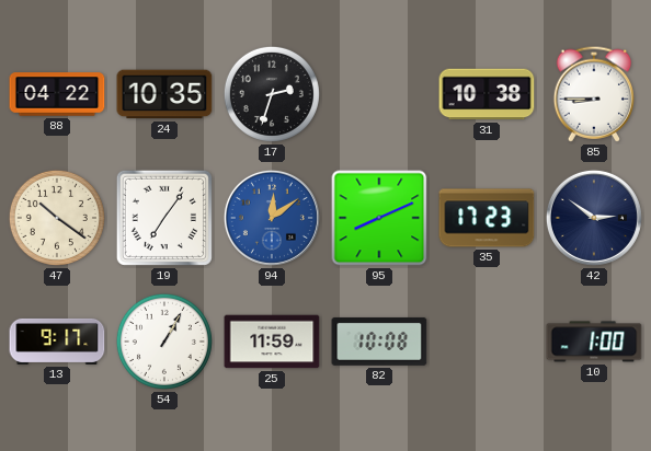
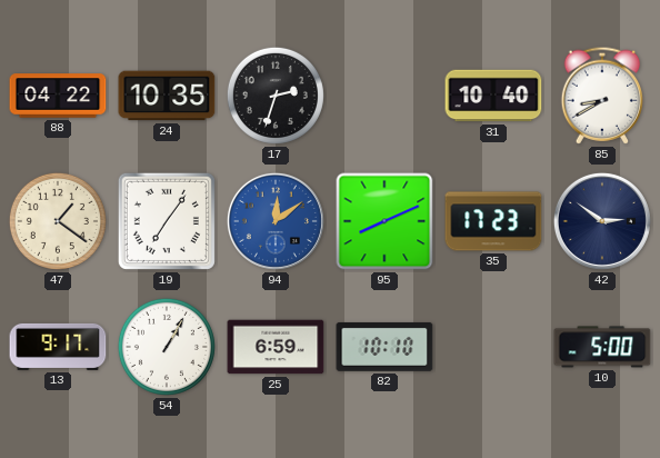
31: 10:38 -> 10:40
85: 8:45 -> 8:40
47: 10:21 -> 1:21
25: 11:59 -> 6:59
82: 10:08 -> 10:10
10: 1:00 -> 5:00
